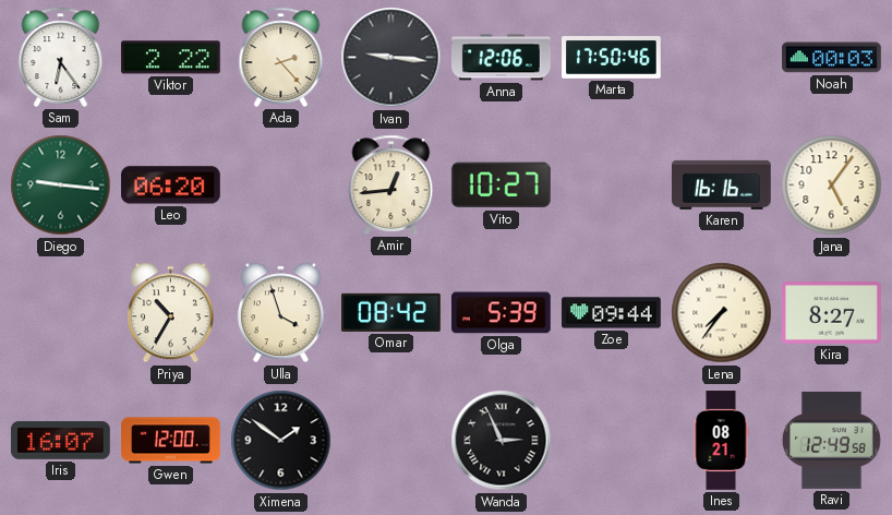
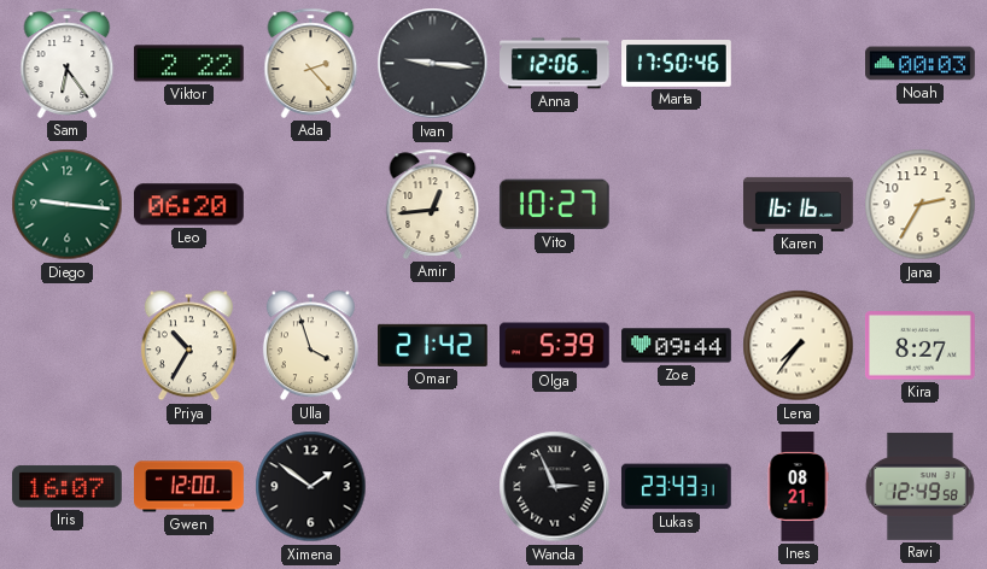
Jana: 5:06 -> 2:35
Omar: 08:42 -> 21:42
Lukas: none -> 23:43
